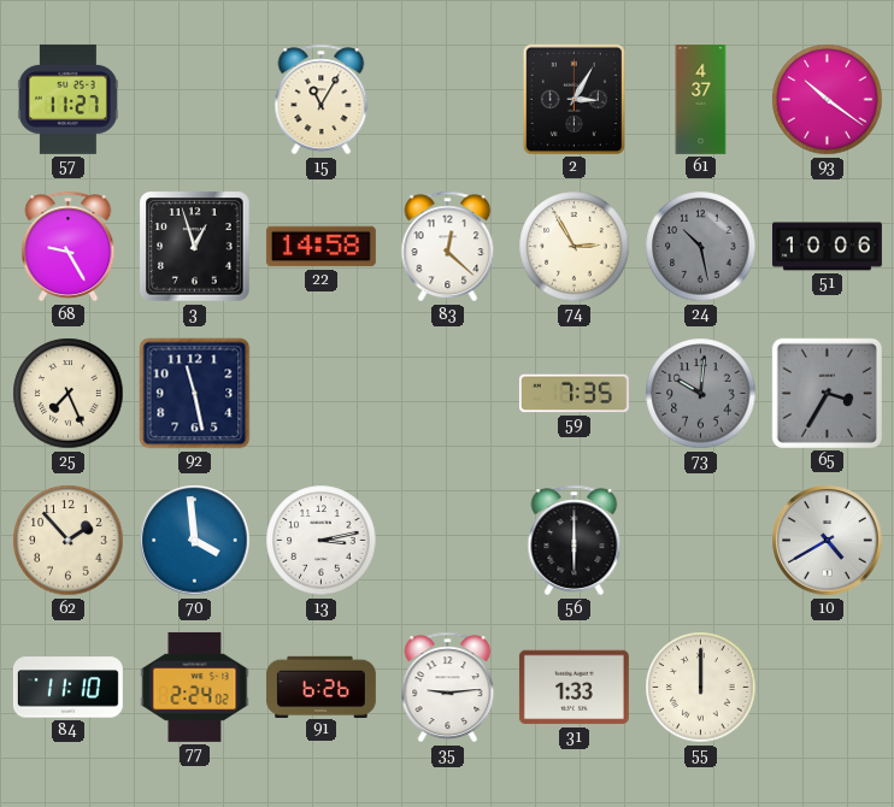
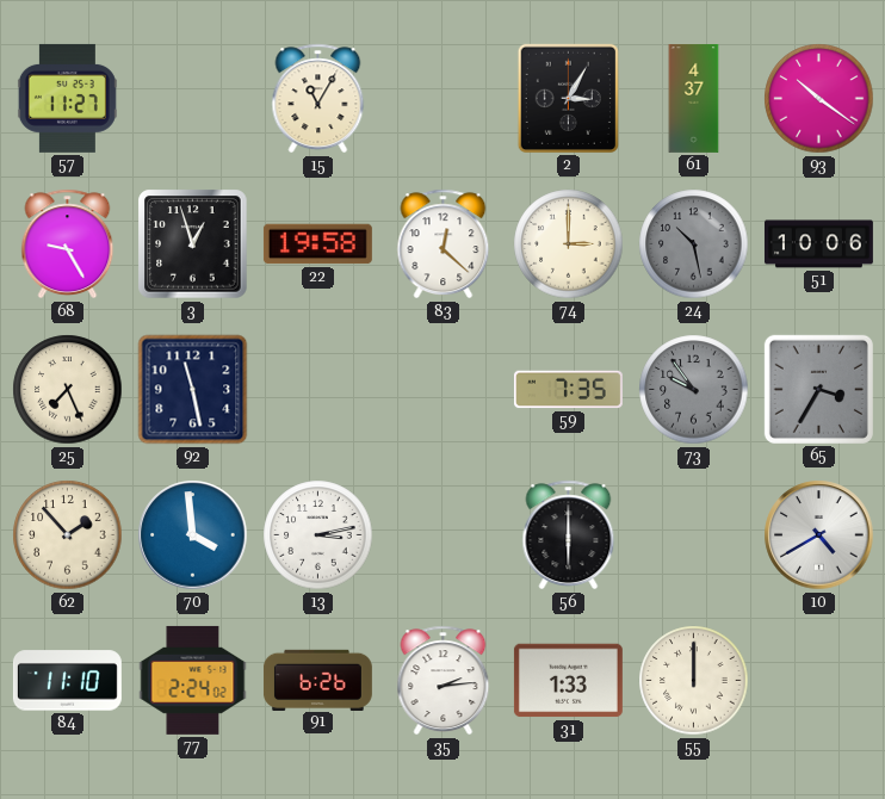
22: 14:58 -> 19:58
74: 2:55 -> 3:00
73: 10:01 -> 9:54
35: 9:14 -> 2:14
